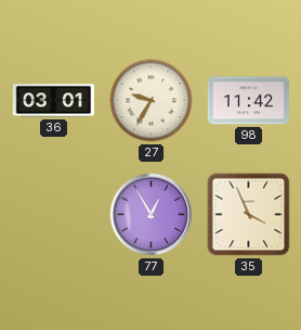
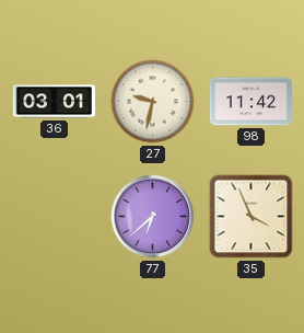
27: 9:35 -> 9:32
77: 12:55 -> 6:38
